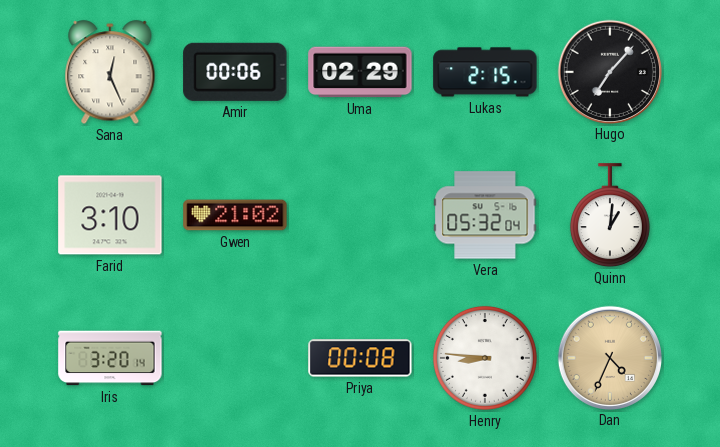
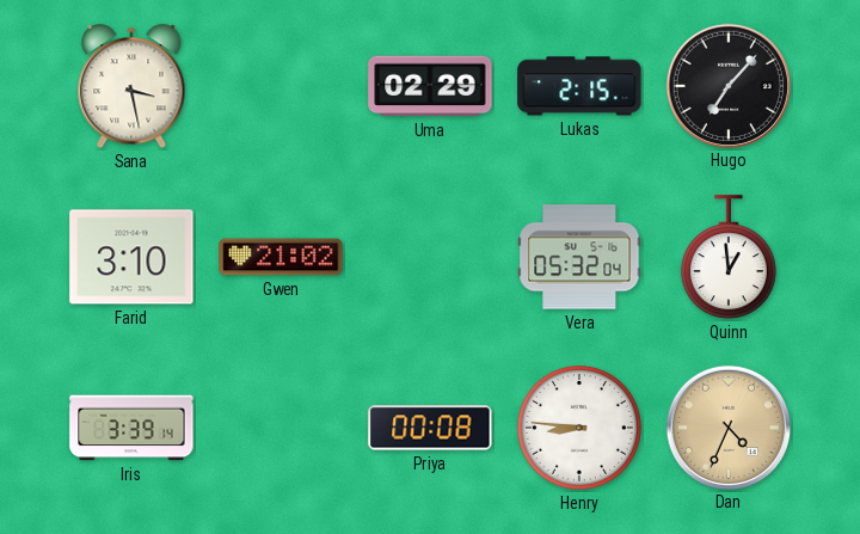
Sana: 12:26 -> 3:28
Amir: 00:06 -> none
Quinn: 1:01 -> 12:59
Iris: 3:20 -> 3:39
